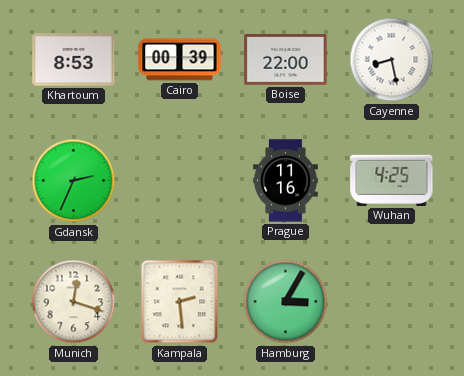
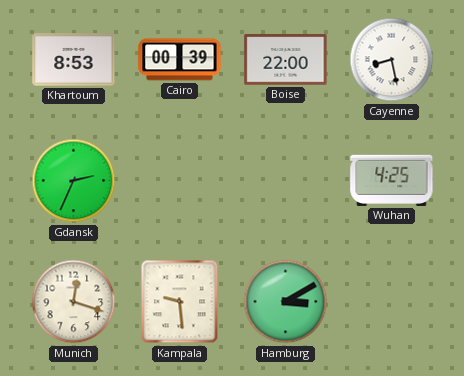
Prague: 11:16 -> none
Kampala: 2:29 -> 9:29
Hamburg: 3:05 -> 3:10
